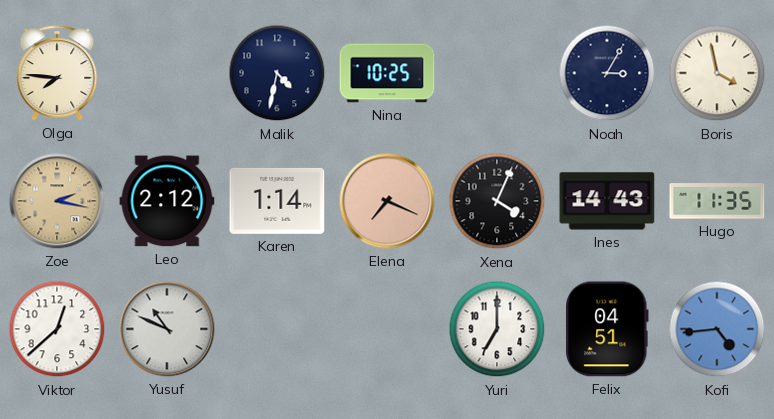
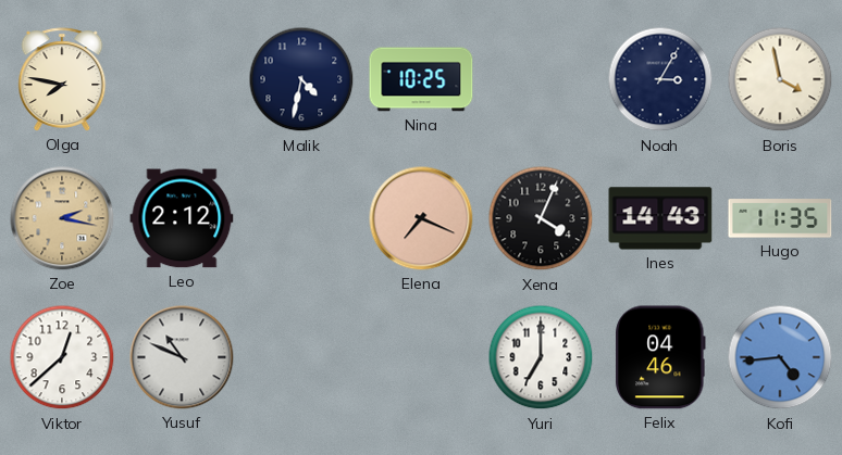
Olga: 7:46 -> 7:47
Karen: 1:14 -> none
Felix: 04:51 -> 04:46
